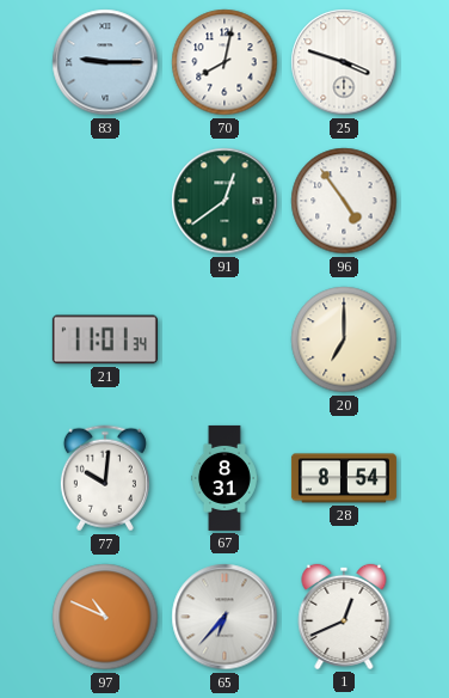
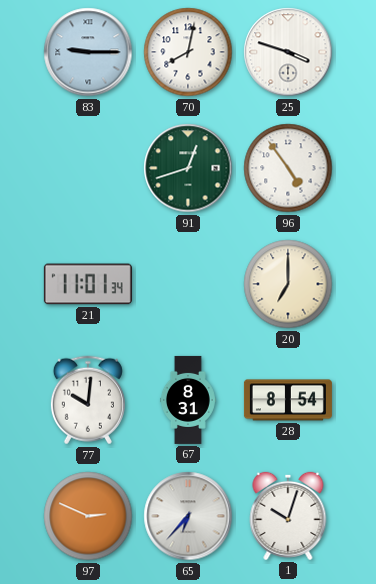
91: 12:39 -> 12:42
97: 10:49 -> 2:49
1: 12:41 -> 10:03
